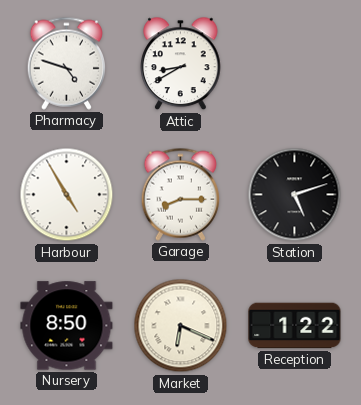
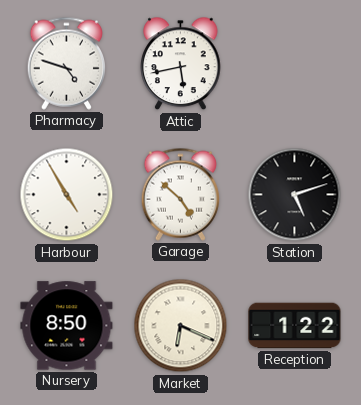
Attic: 8:40 -> 5:43
Garage: 8:15 -> 4:52
